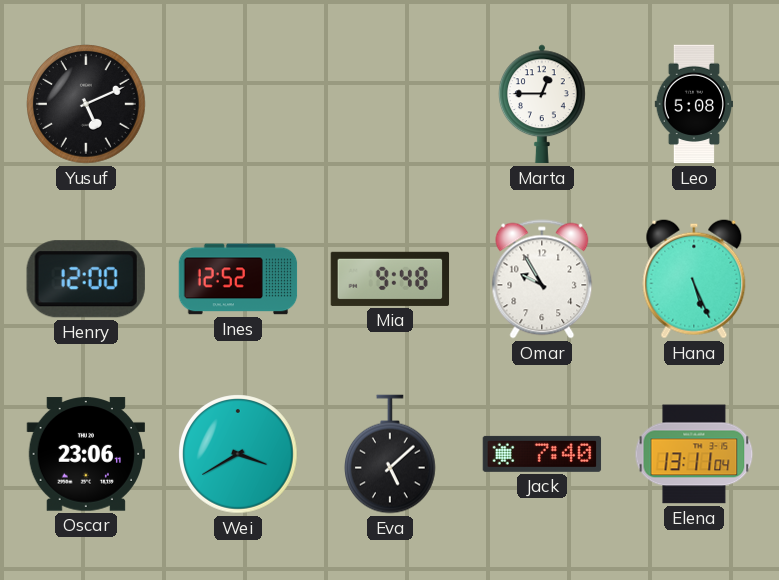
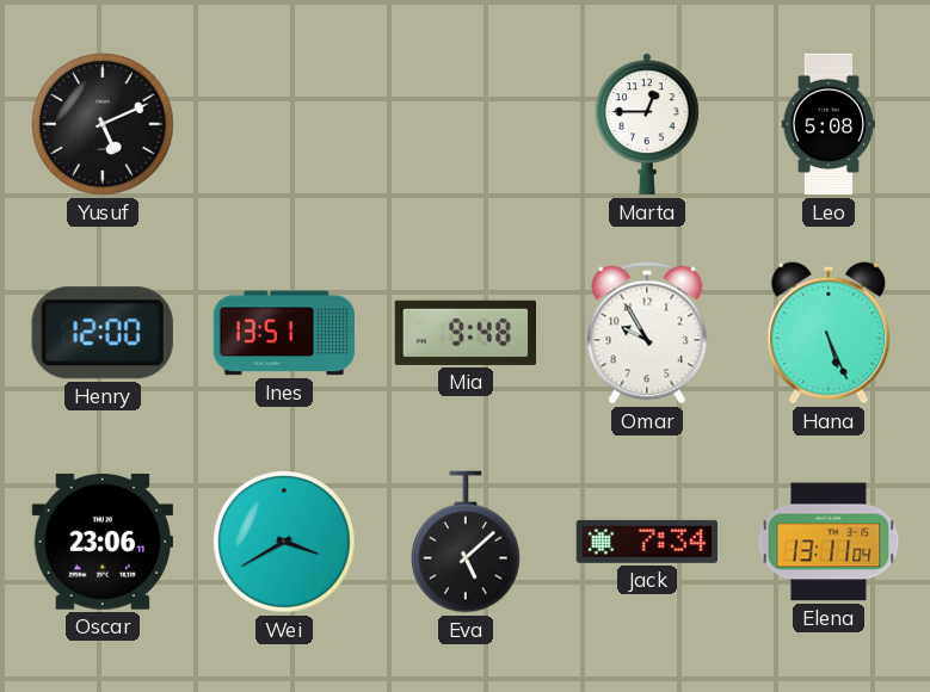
Ines: 12:52 -> 13:51
Jack: 7:40 -> 7:34
